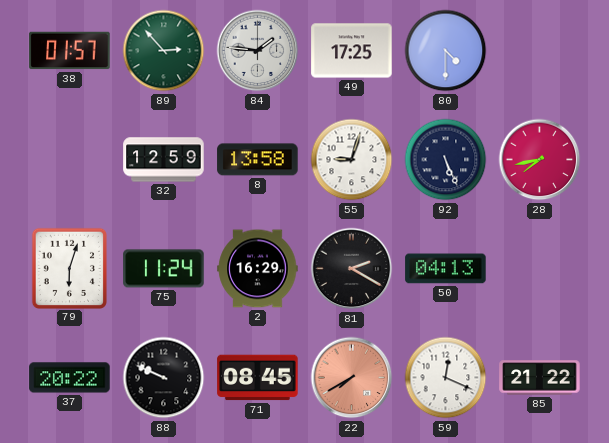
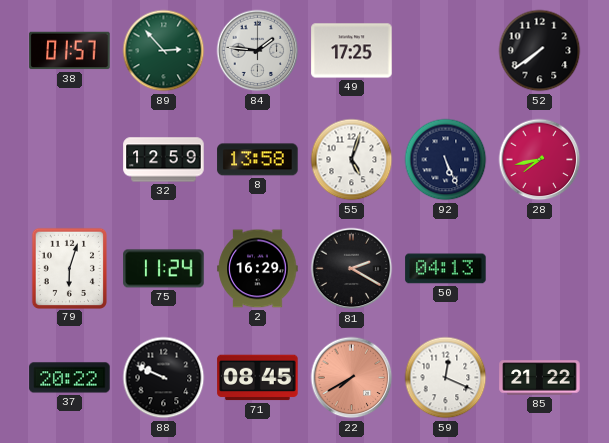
80: 4:30 -> none
52: none -> 7:39
55: 9:03 -> 5:03
